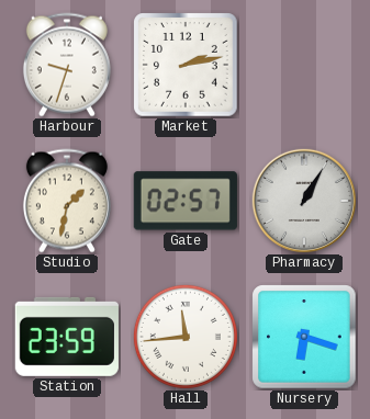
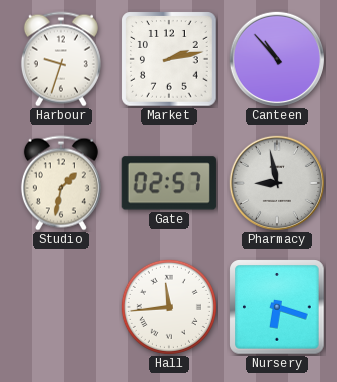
Canteen: none -> 10:53
Pharmacy: 1:05 -> 8:58
Station: 23:59 -> none
